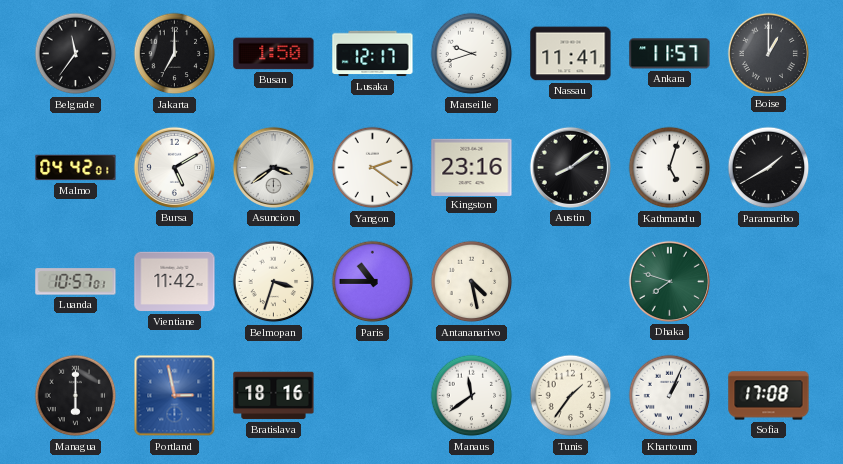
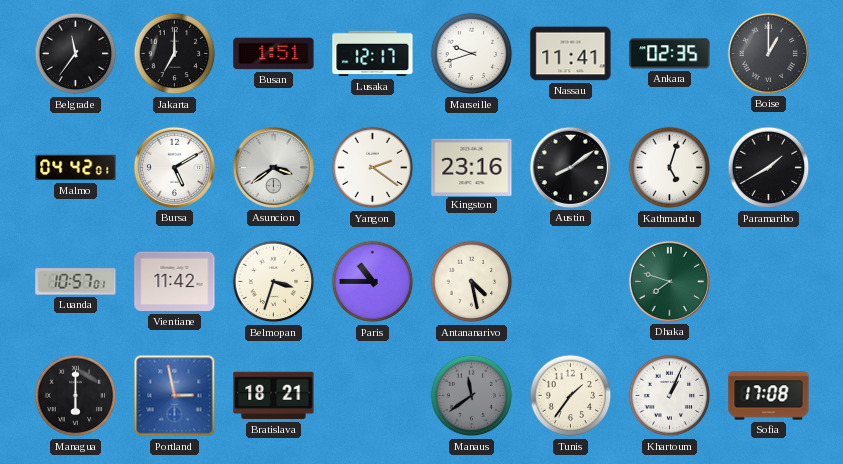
Busan: 1:50 -> 1:51
Ankara: 11:57 -> 02:35
Bratislava: 18:16 -> 18:21
Manaus dial: white -> grey
